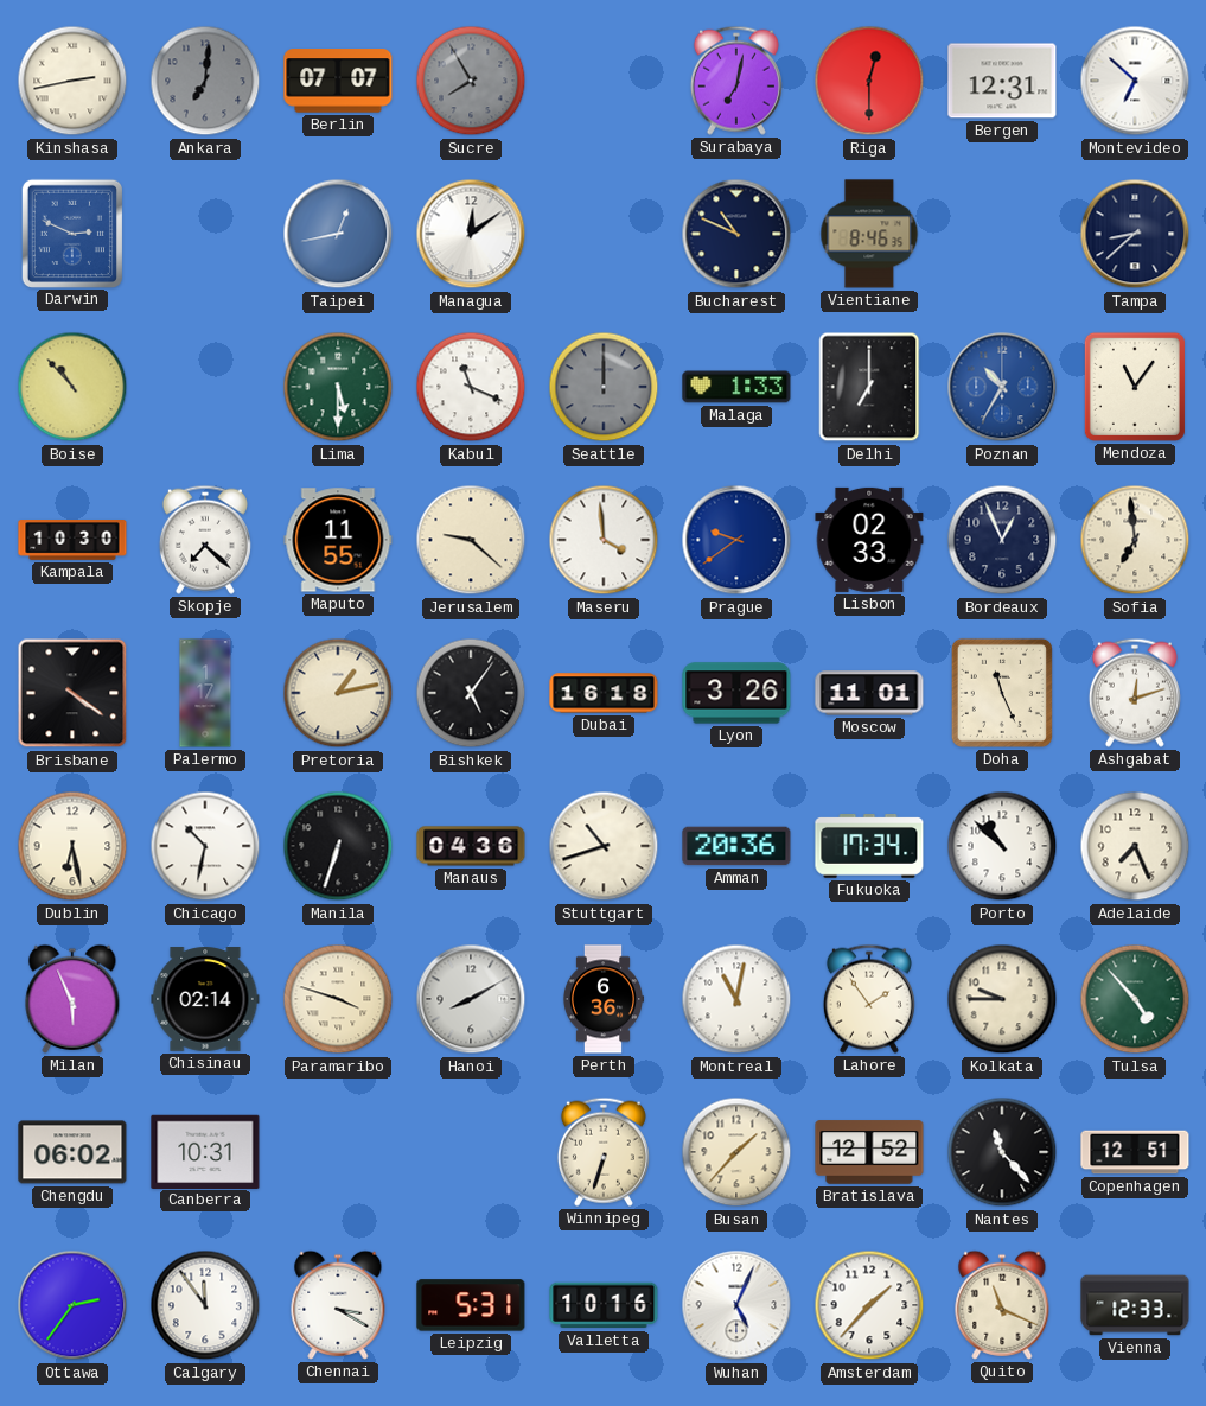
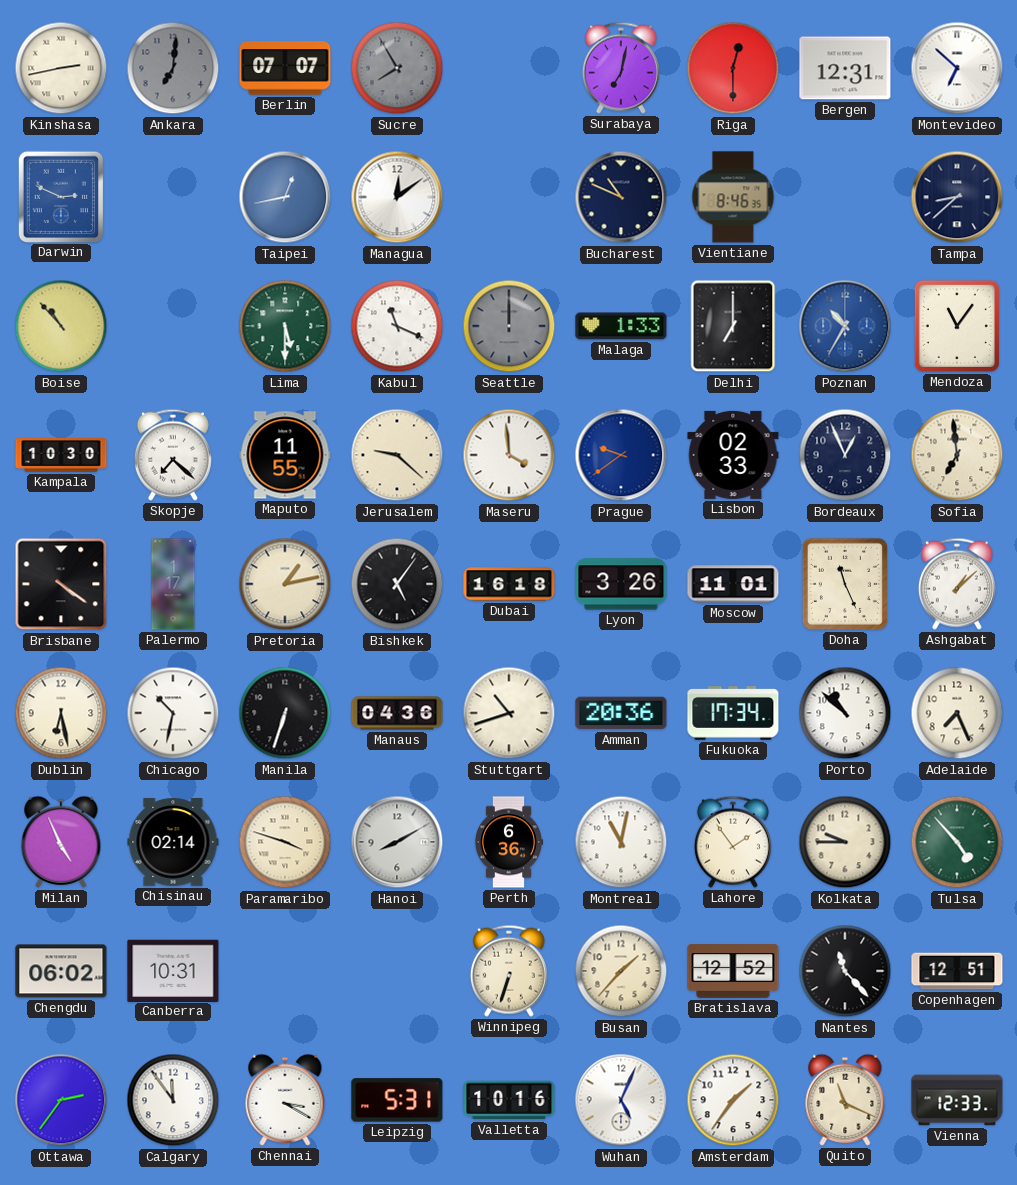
Ashgabat: 12:12 -> 1:08
Milan: 5:56 -> 4:56
Amsterdam: 1:37 -> 1:36
